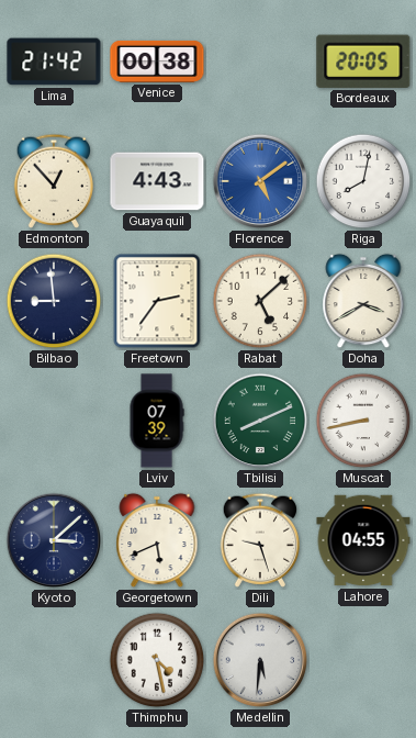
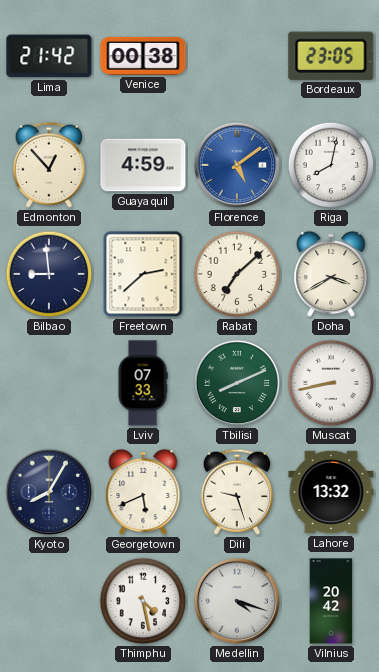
Bordeaux: 20:05 -> 23:05
Guayaquil: 4:43 -> 4:59
Freetown: 2:36 -> 2:38
Rabat: 5:08 -> 7:08
Lviv: 07:39 -> 07:33
Kyoto: 3:08 -> 8:05
Lahore: 04:55 -> 13:32
Medellin: 5:31 -> 4:18
Vilnius: none -> 20:42
